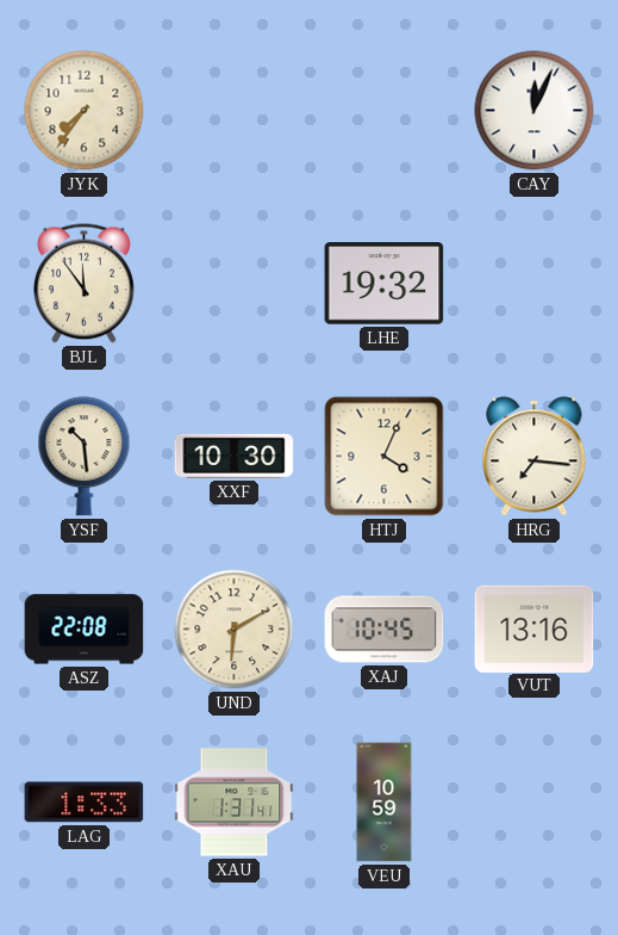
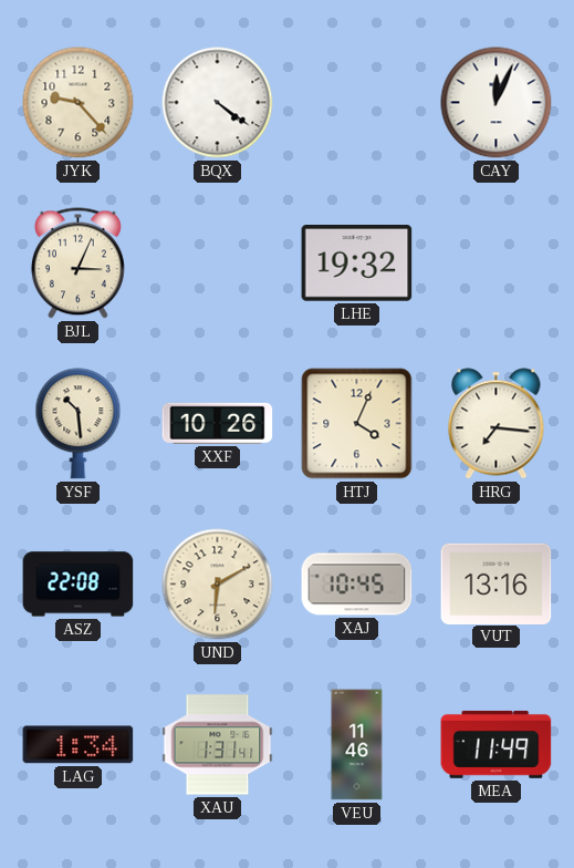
JYK: 7:36 -> 9:23
BQX: none -> 4:21
BJL: 11:54 -> 3:04
XXF: 10:30 -> 10:26
LAG: 1:33 -> 1:34
VEU: 10:59 -> 11:46
MEA: none -> 11:49
